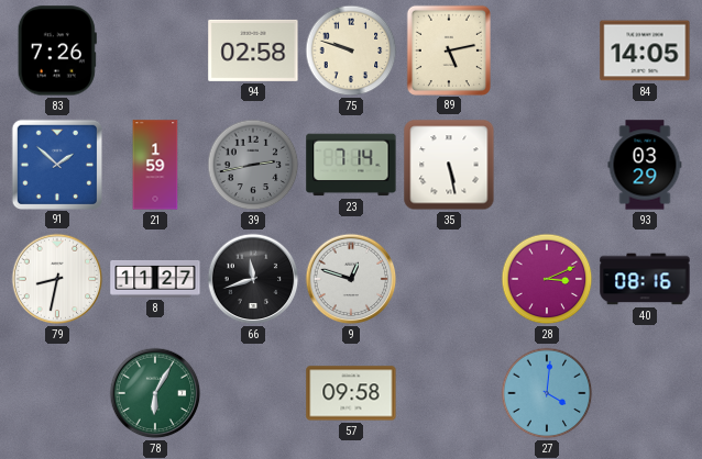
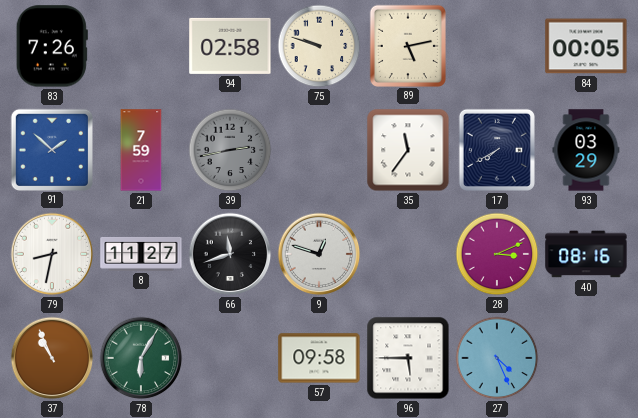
84: 14:05 -> 00:05
21: 1:59 -> 7:59
23: 7:14 -> none
35: 5:28 -> 11:36
17: none -> 7:40
37: none -> 10:56
96: none -> 5:45
27: 4:01 -> 4:26
